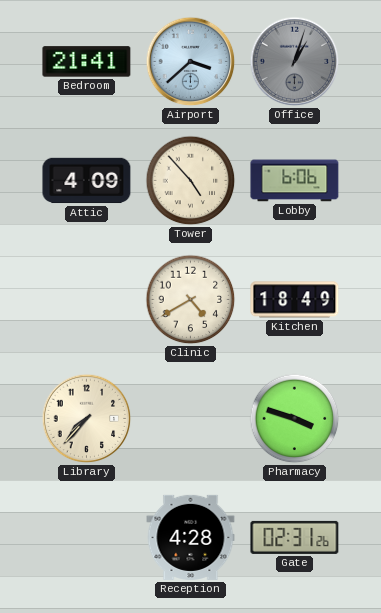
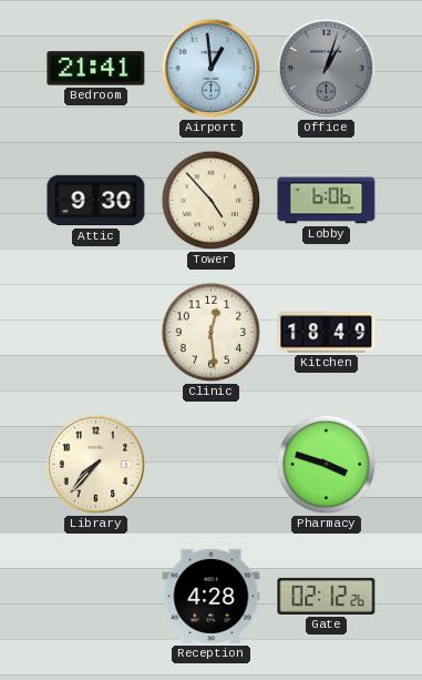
Airport: 3:38 -> 12:59
Attic: 4:09 -> 9:30
Clinic: 4:40 -> 12:29
Gate: 02:31 -> 02:12
